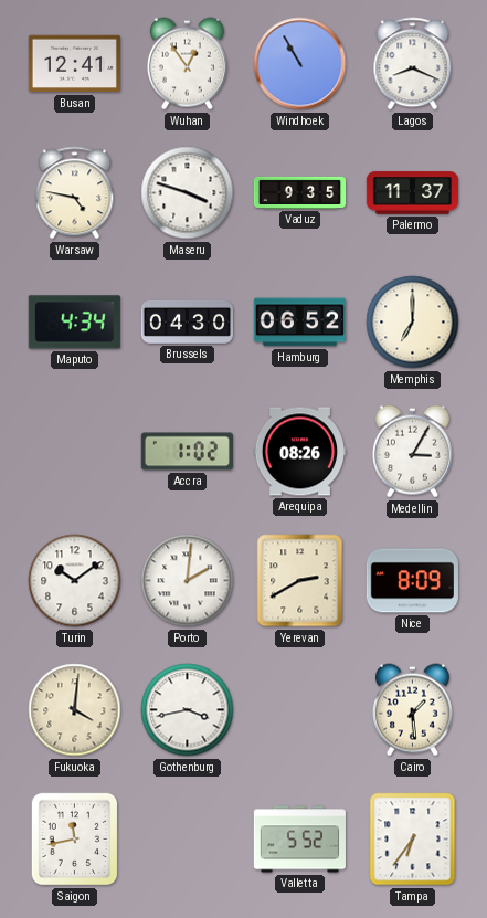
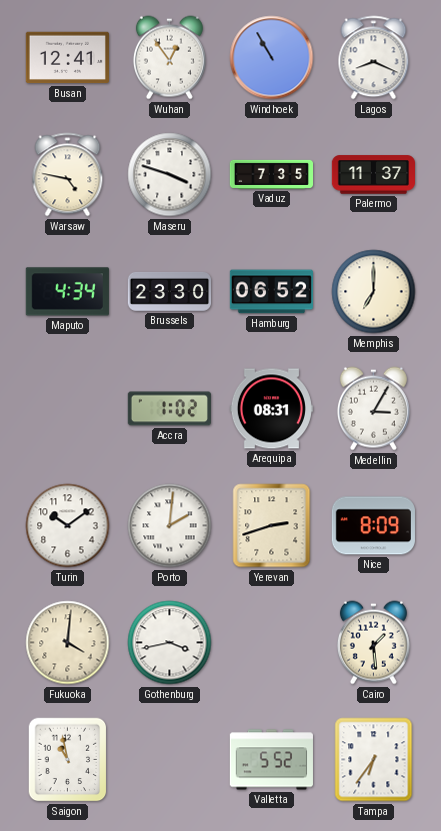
Vaduz: 9:35 -> 7:35
Brussels: 04:30 -> 23:30
Arequipa: 08:26 -> 08:31
Yerevan: 2:40 -> 2:42
Saigon: 11:43 -> 10:58
